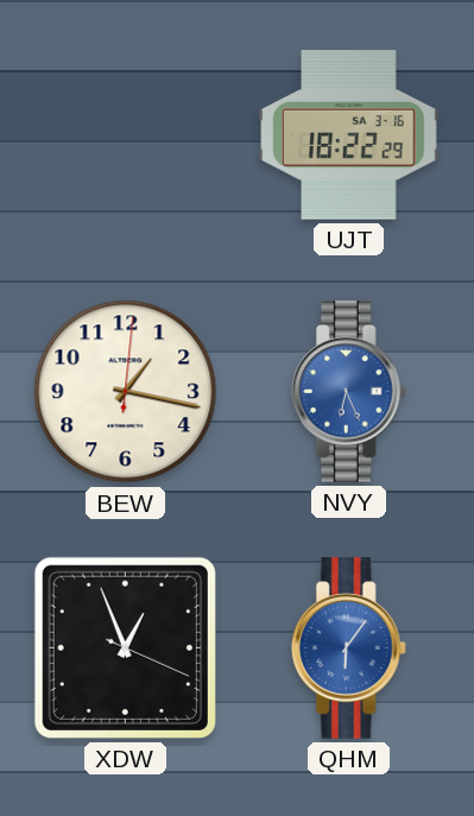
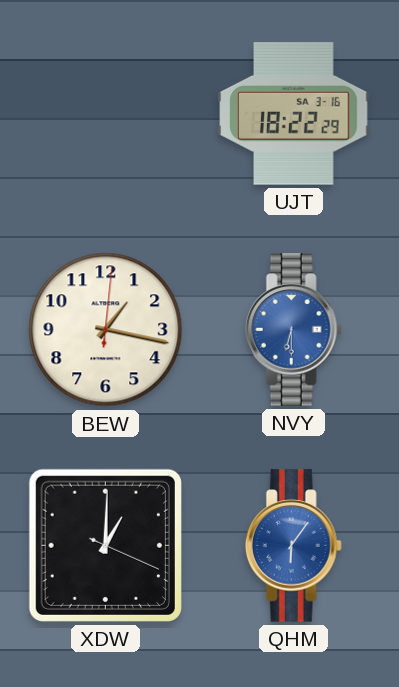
NVY: 6:26 -> 6:30
XDW: 12:56 -> 1:00
